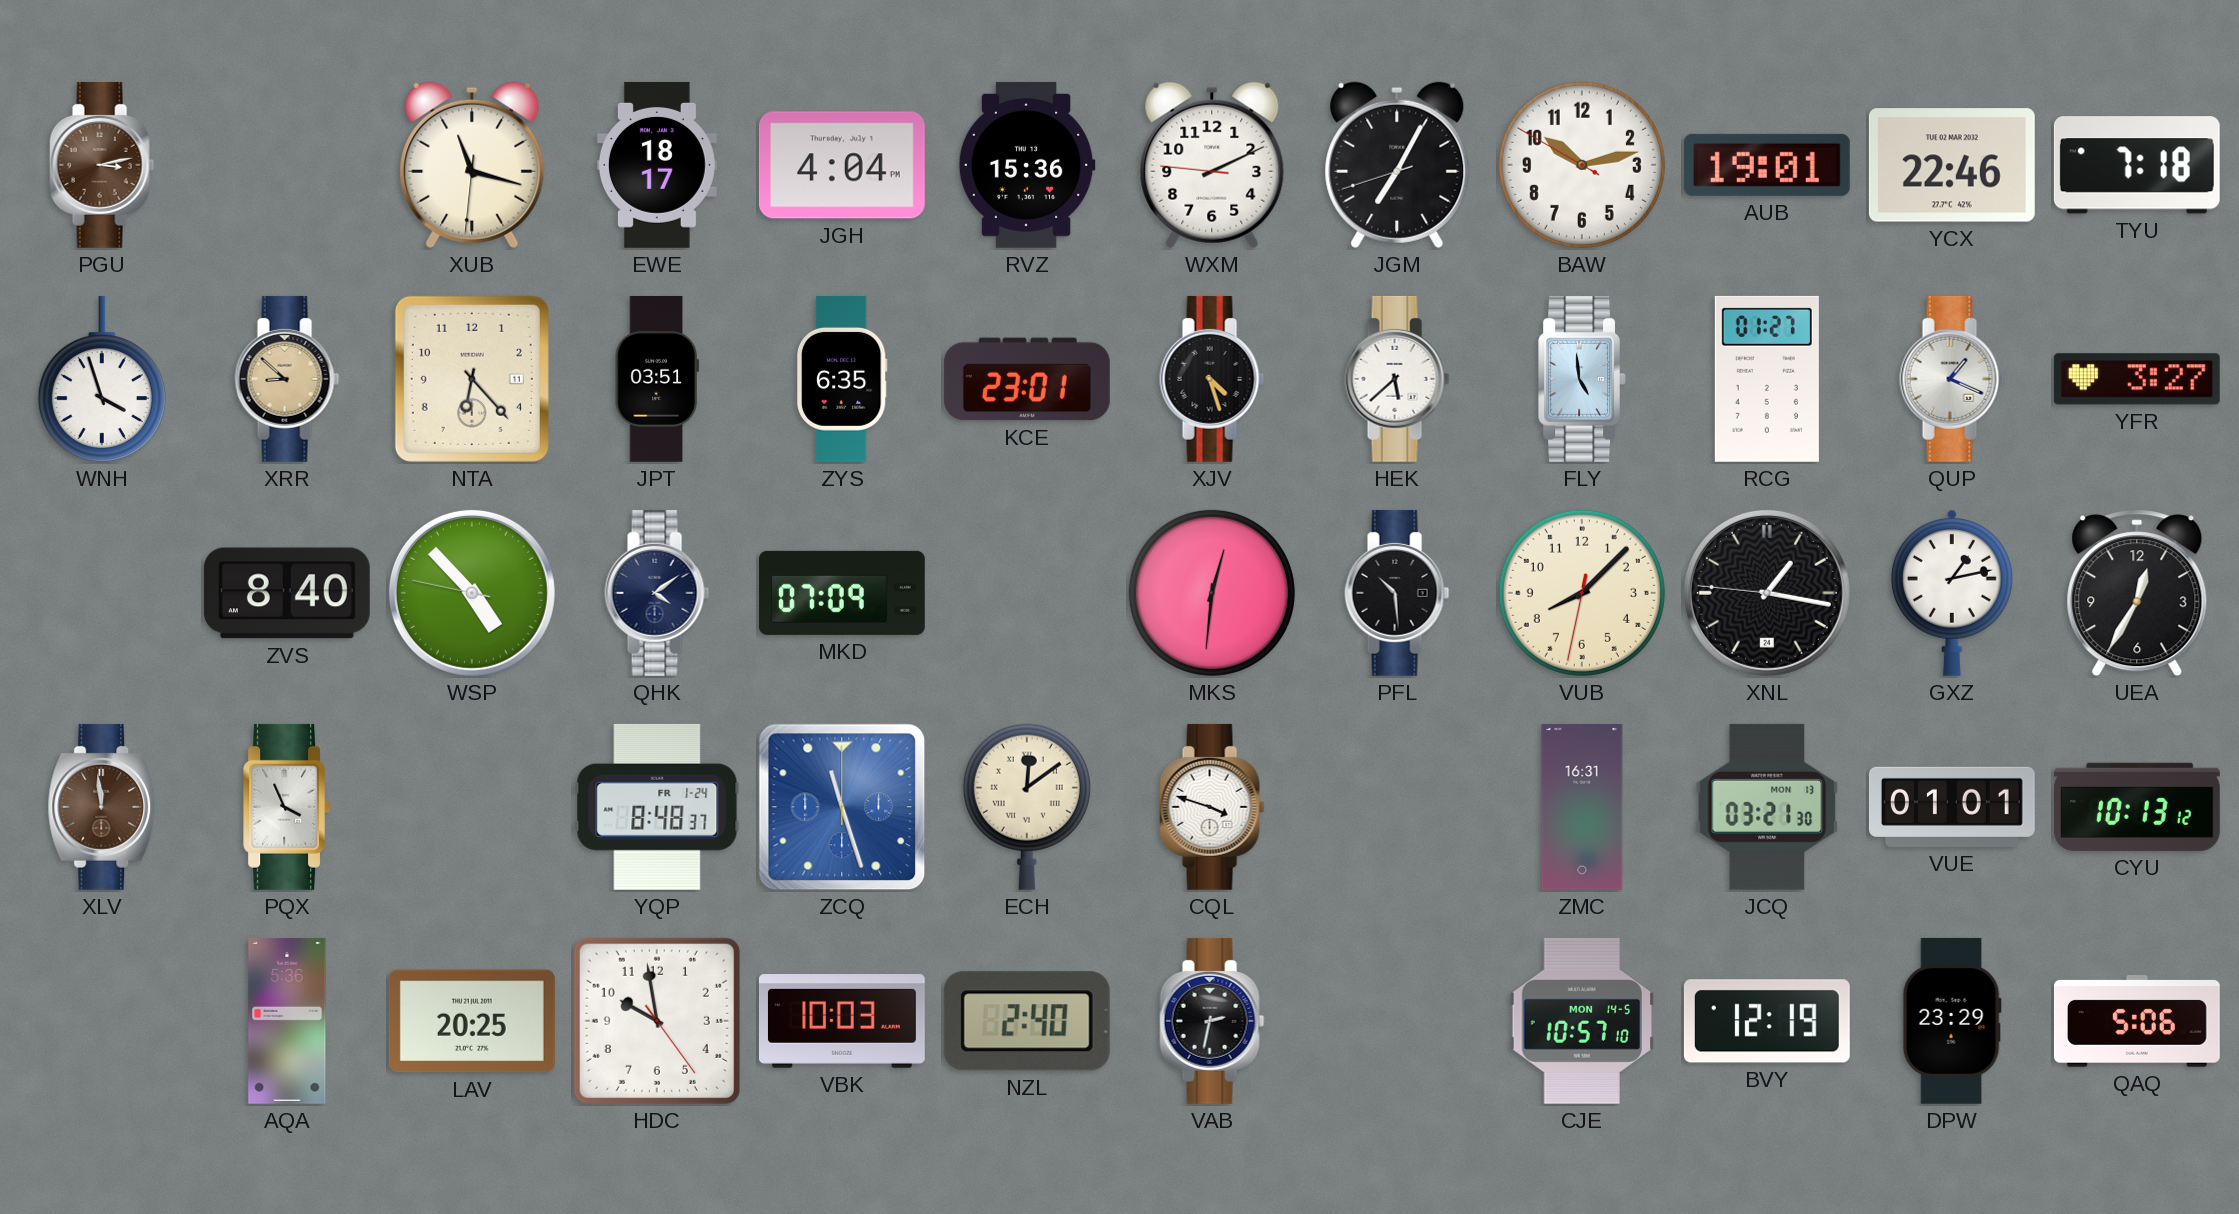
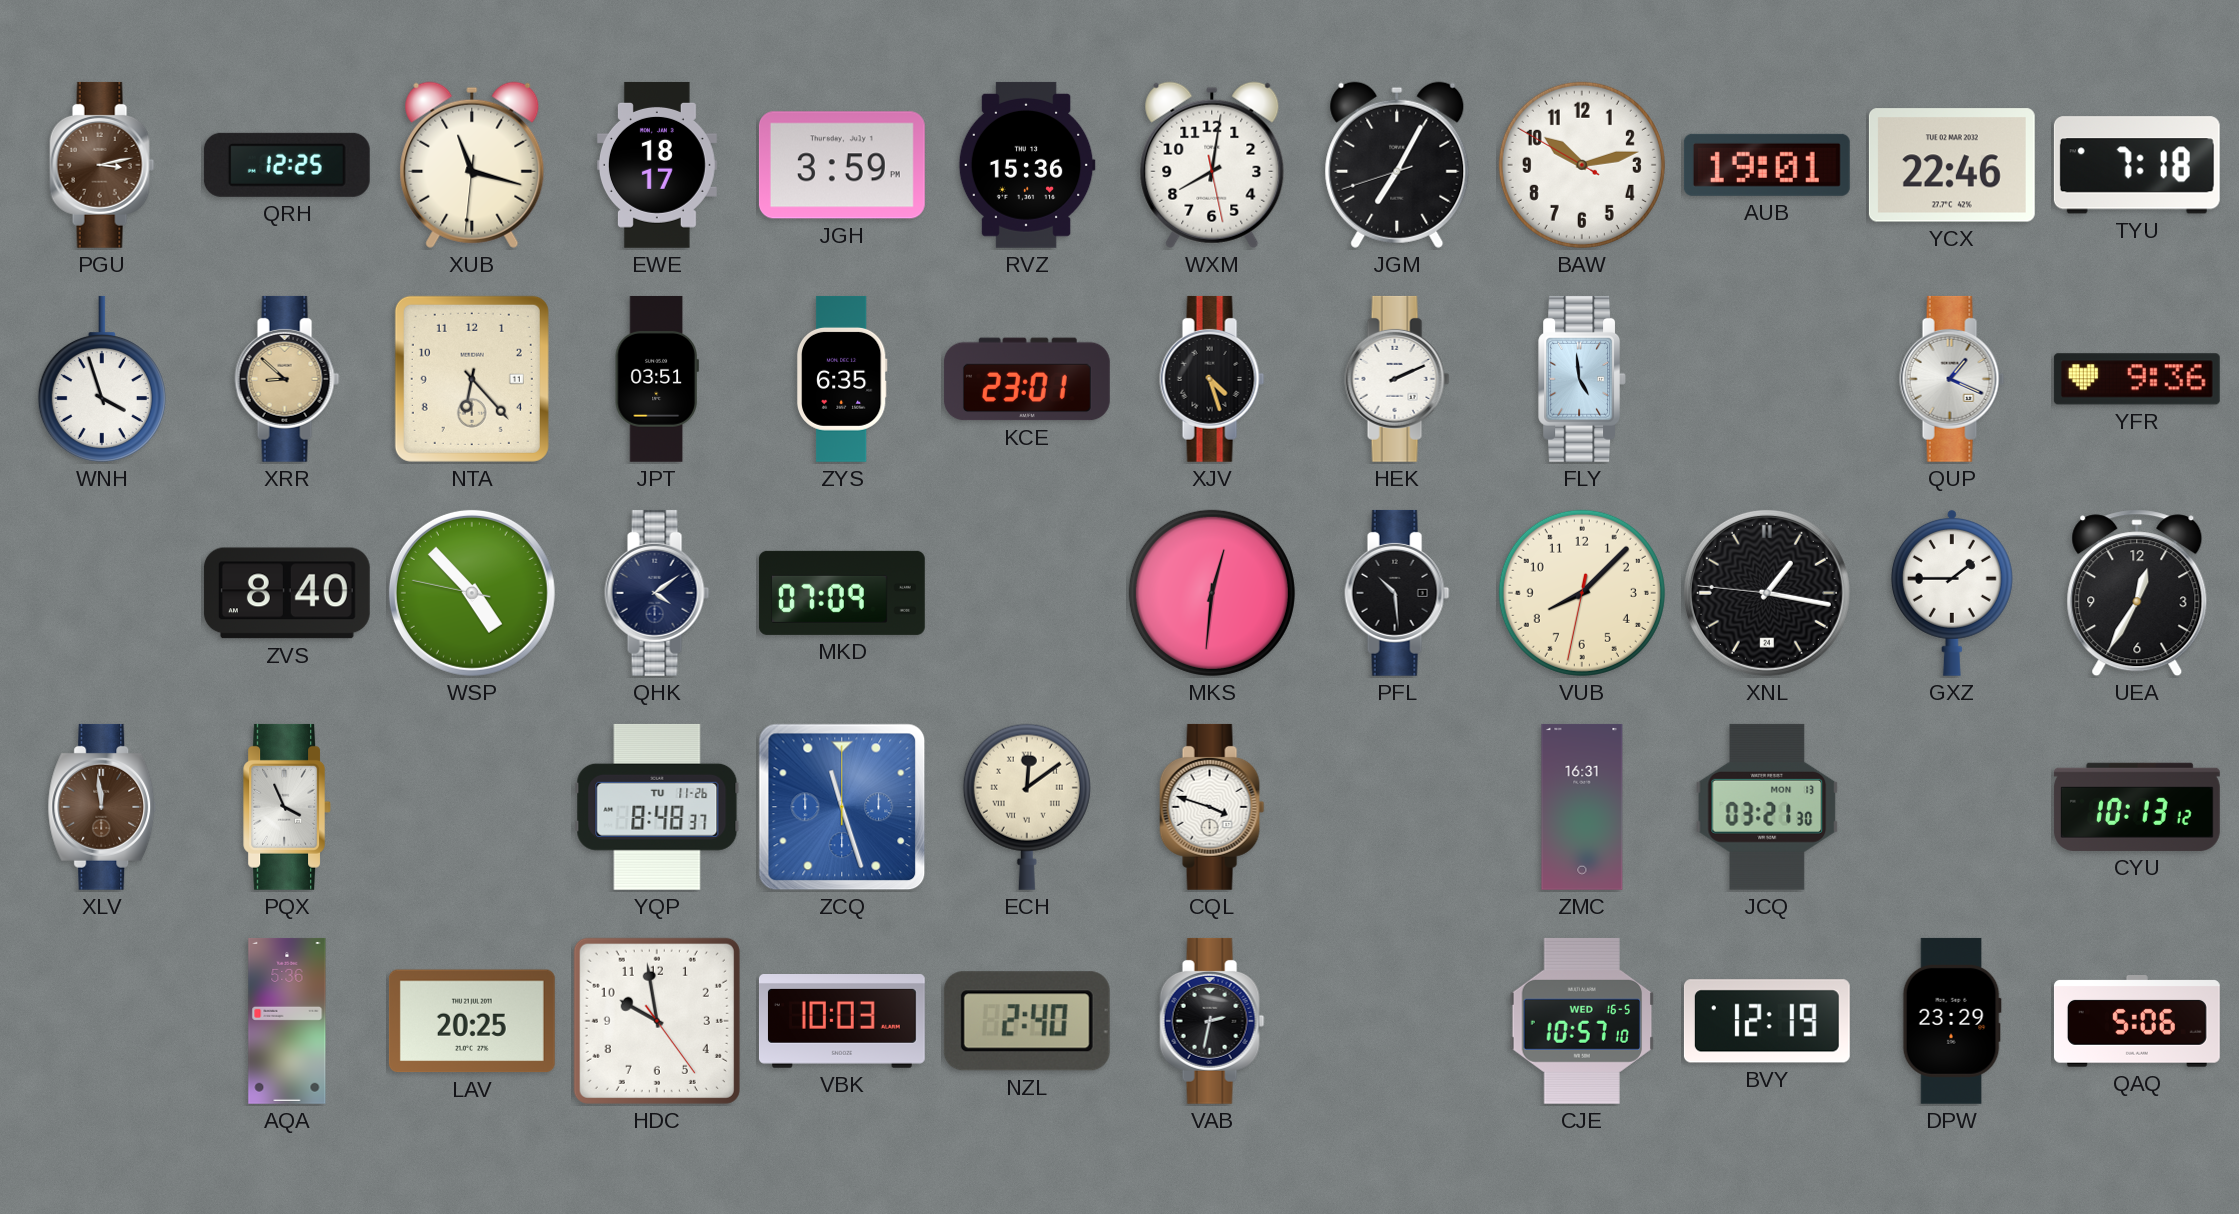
QRH: none -> 12:25
JGH: 4:04 -> 3:59
WXM: 2:10 -> 8:01
HEK: 5:38 -> 2:11
RCG: 01:27 -> none
YFR: 3:27 -> 9:36
GXZ: 1:13 -> 1:45
YQP date: FR 1-24 -> TU 11-26
VUE: 01:01 -> none
CJE date: MON 14-5 -> WED 16-5
